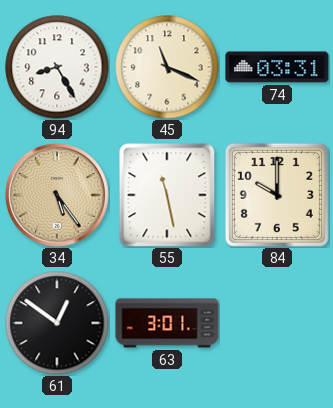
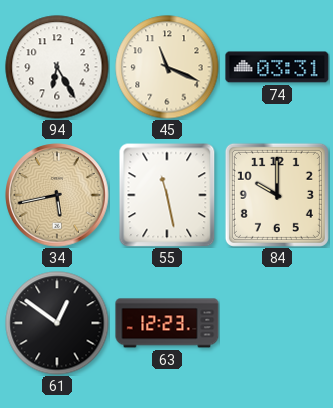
94: 8:25 -> 6:25
34: 5:24 -> 5:43
63: 3:01 -> 12:23
